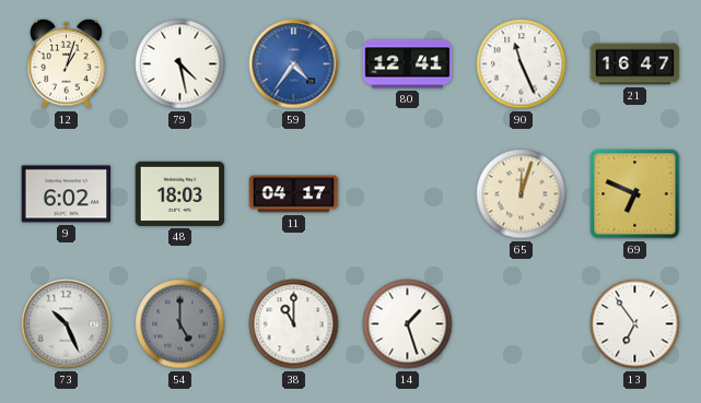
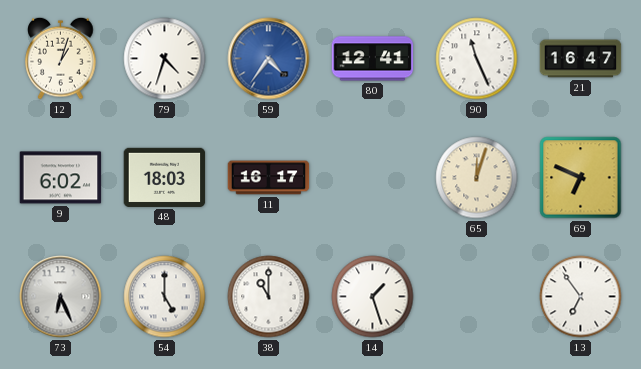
79: 4:28 -> 4:33
11: 04:17 -> 16:17
73: 10:26 -> 6:26
54 dial: grey -> white
